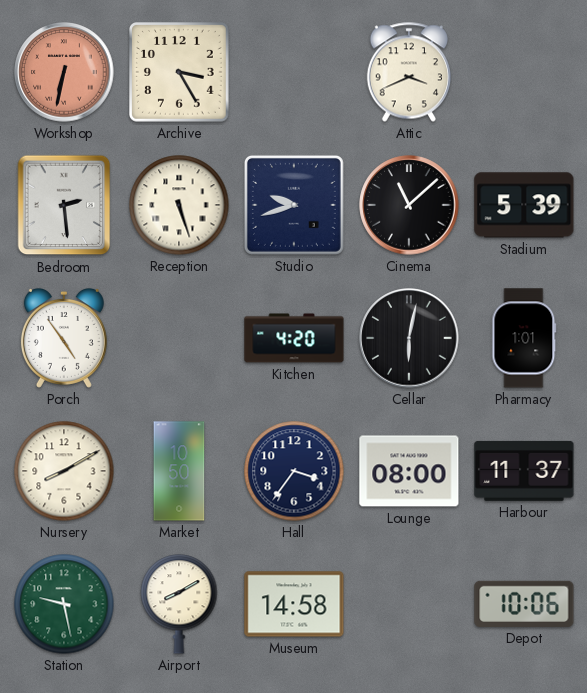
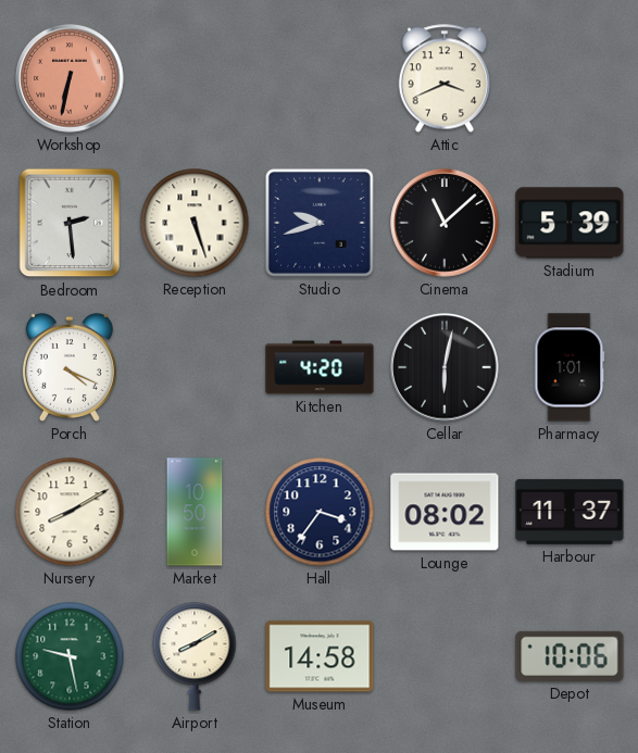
Archive: 3:25 -> none
Porch: 4:54 -> 4:19
Lounge: 08:00 -> 08:02
